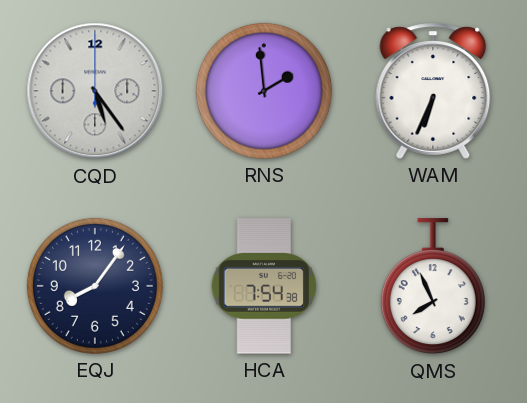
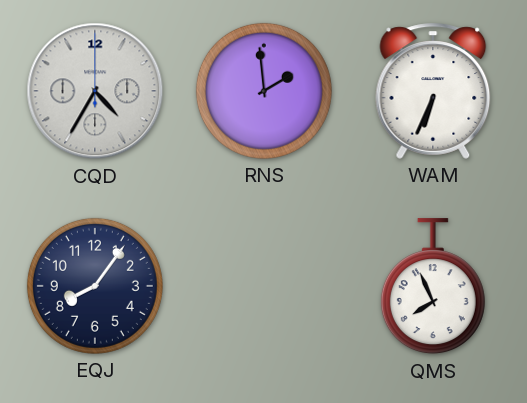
CQD: 5:24 -> 4:35
HCA: 7:54 -> none
